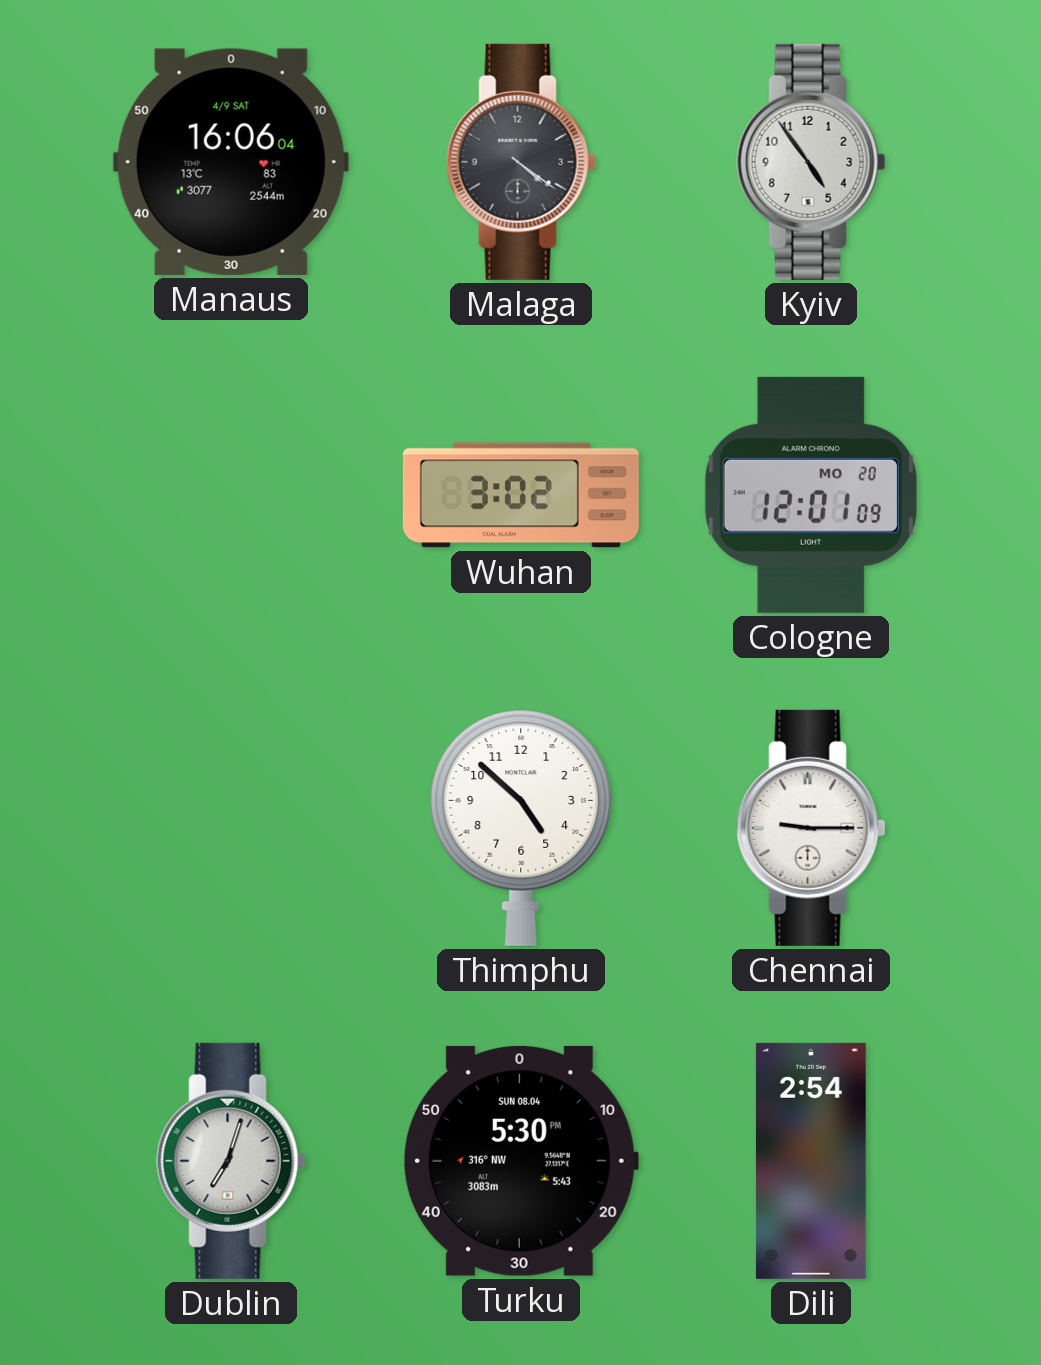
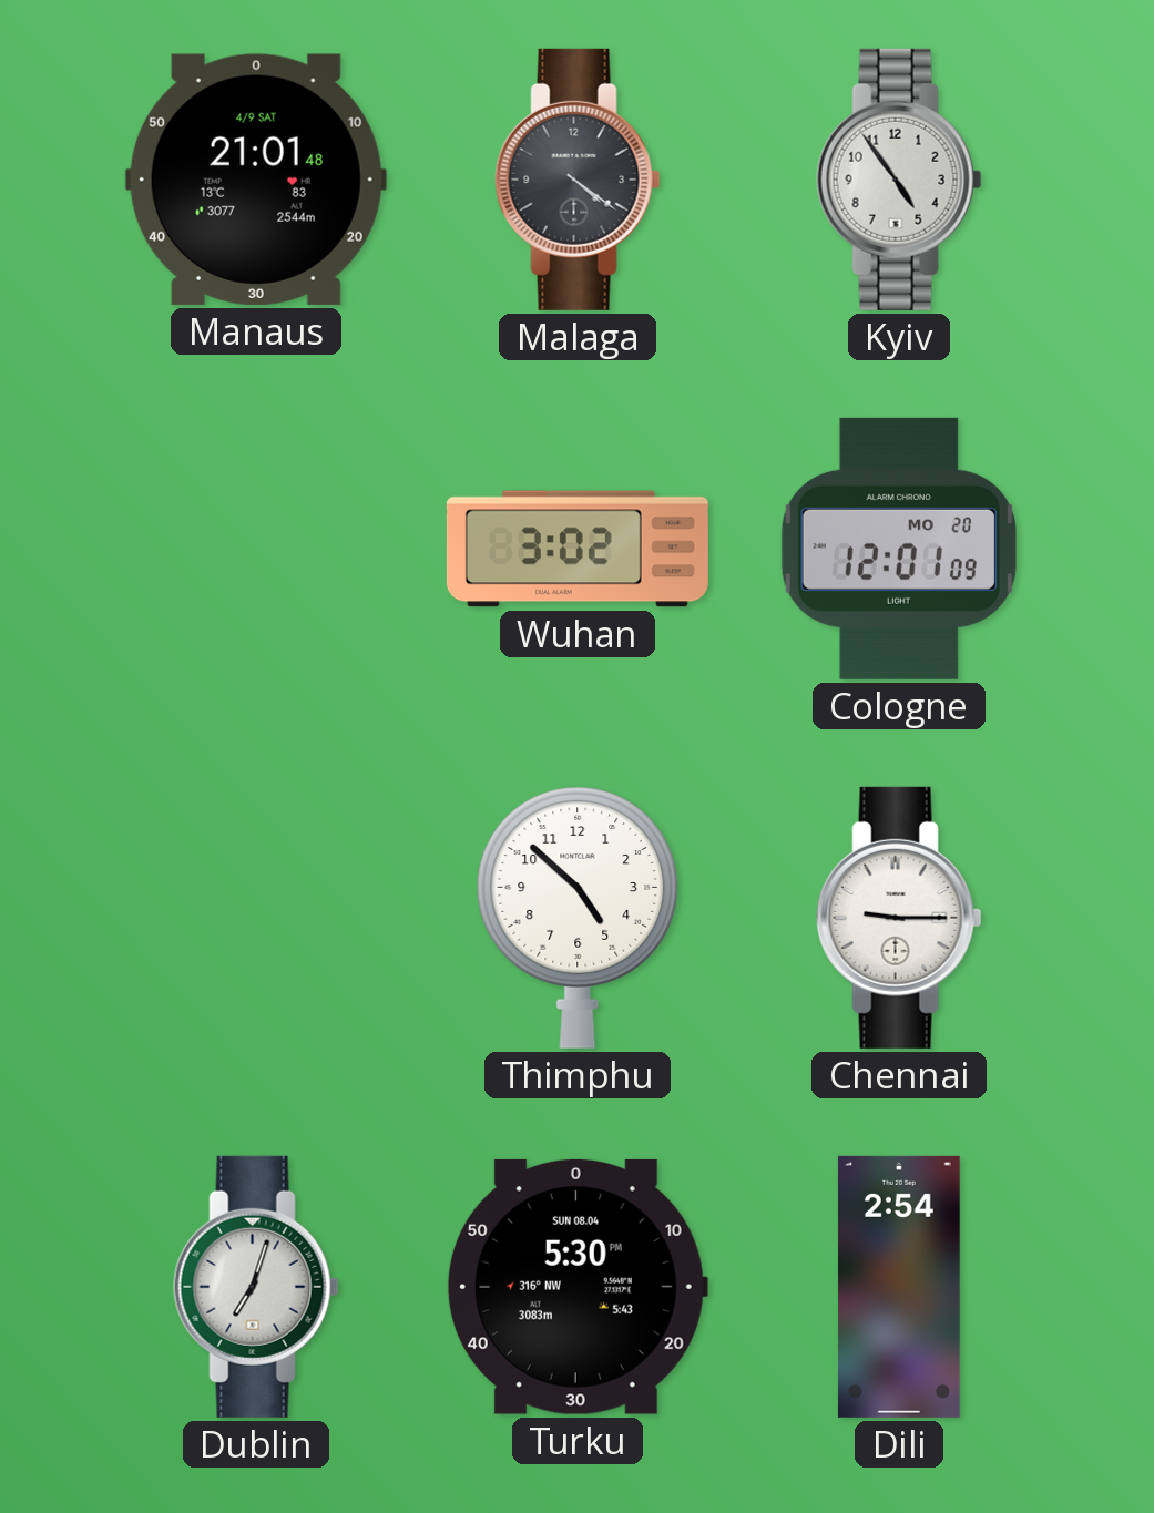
Manaus: 16:06 -> 21:01
